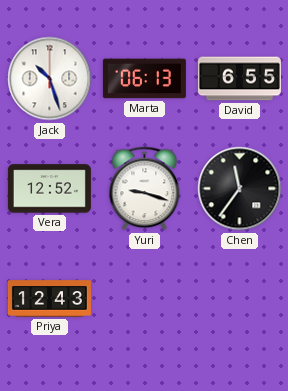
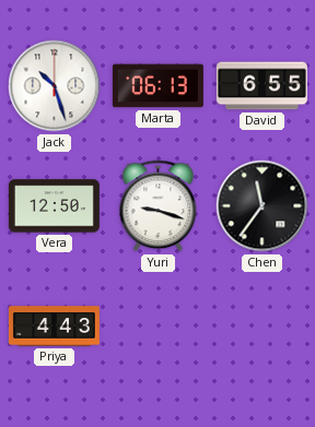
Vera: 12:52 -> 12:50
Priya: 12:43 -> 4:43
